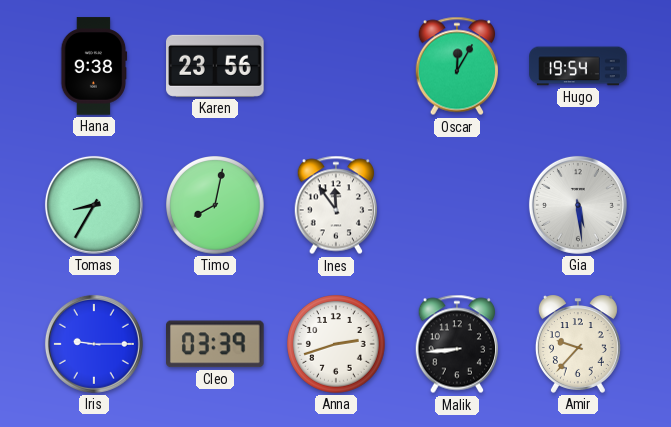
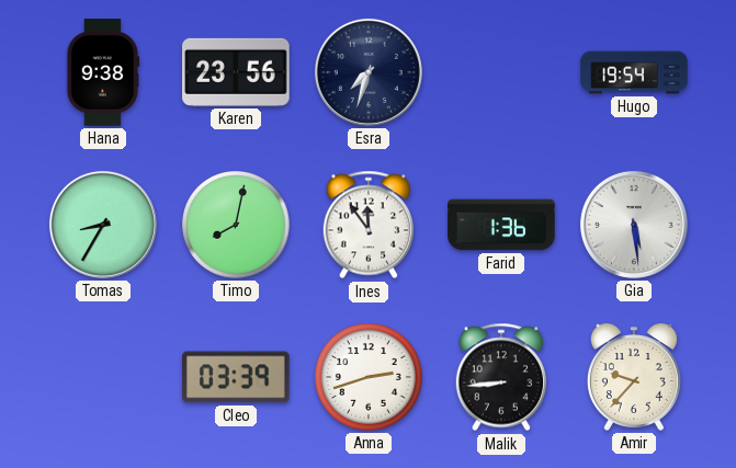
Esra: none -> 7:33
Oscar: 12:05 -> none
Farid: none -> 1:36
Iris: 9:15 -> none
